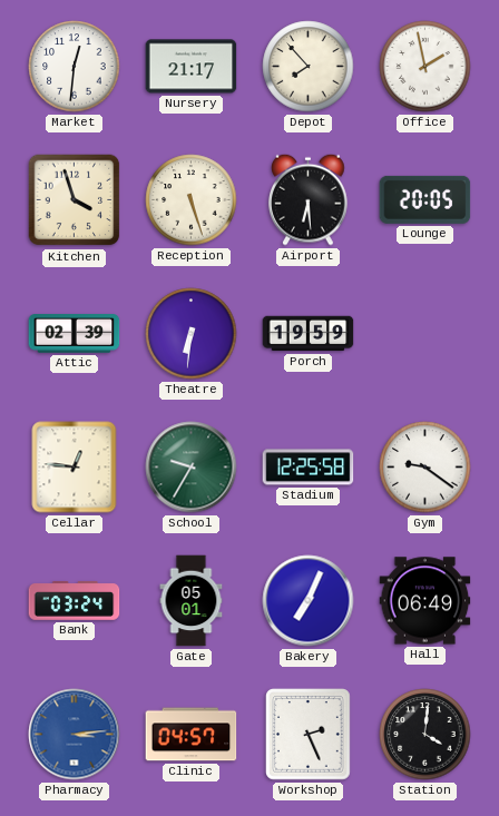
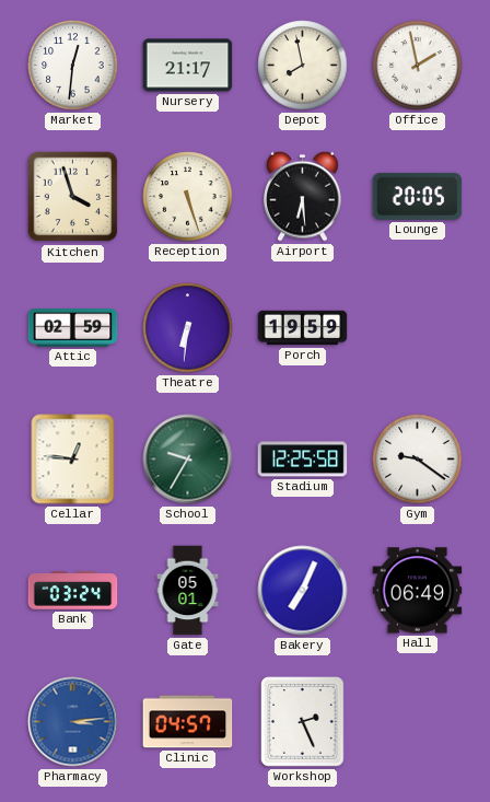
Depot: 7:53 -> 7:58
Attic: 02:39 -> 02:59
Station: 4:01 -> none
